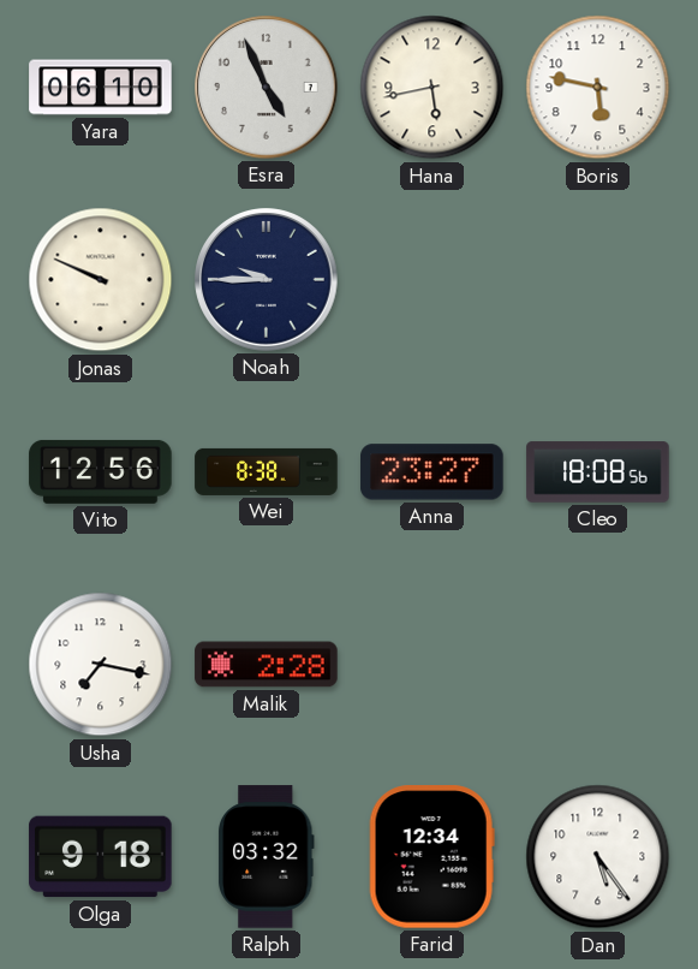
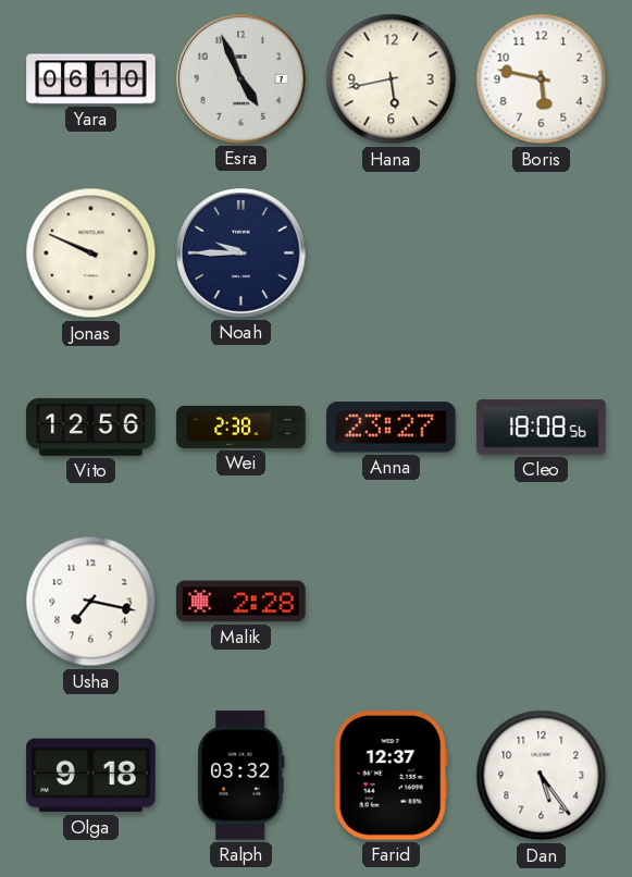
Wei: 8:38 -> 2:38
Farid: 12:34 -> 12:37
